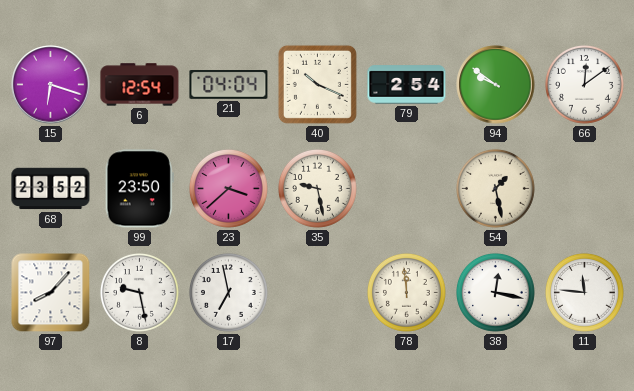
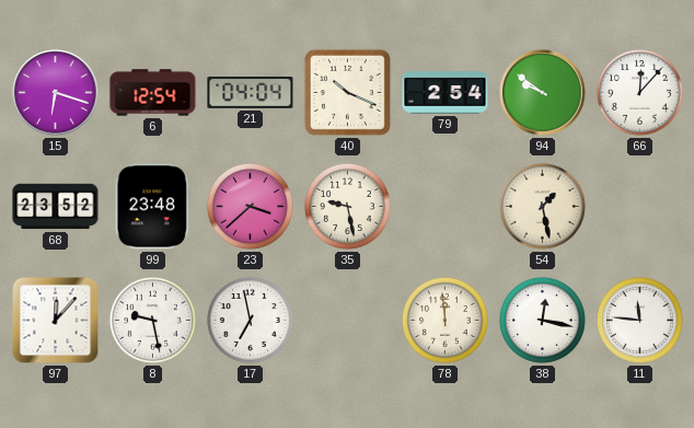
66: 12:09 -> 12:07
99: 23:50 -> 23:48
97: 8:07 -> 12:07
